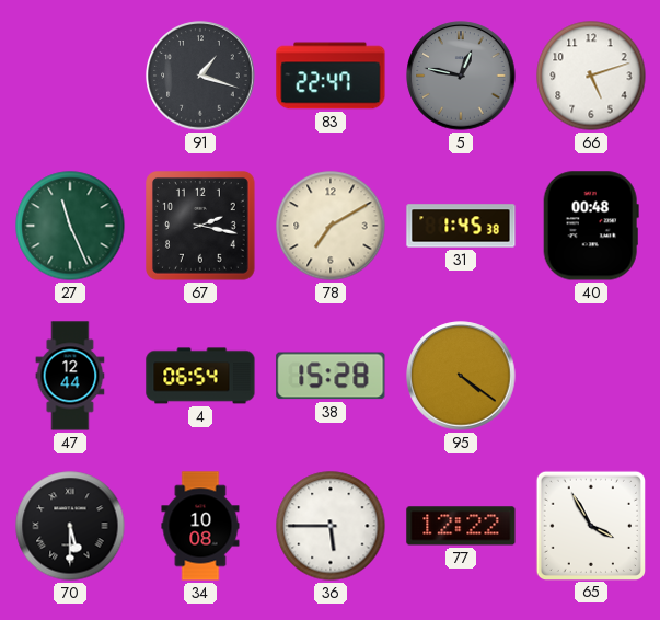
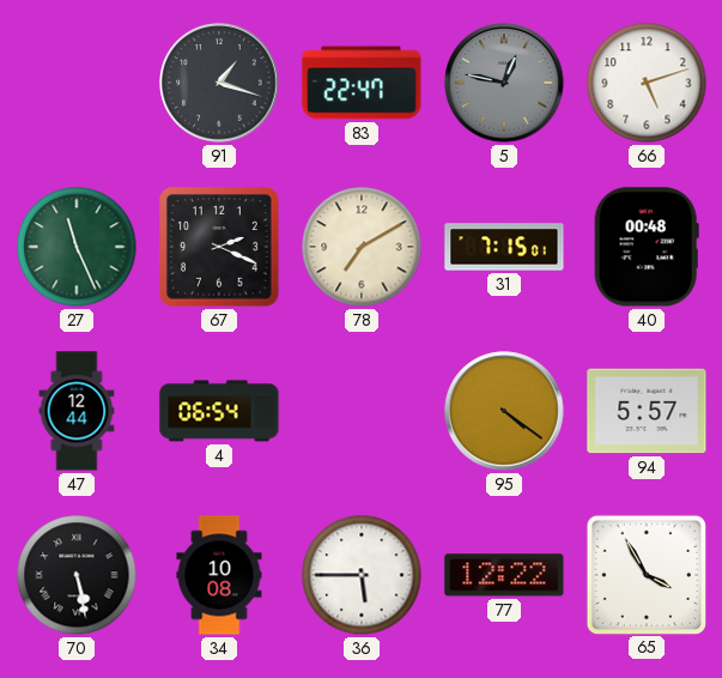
67: 2:17 -> 2:19
31: 1:45 -> 7:15
38: 15:28 -> none
94: none -> 5:57
70: 5:30 -> 5:28
